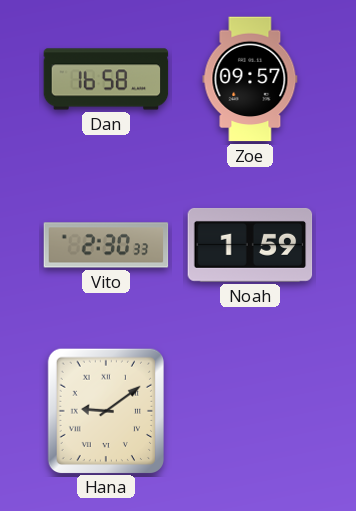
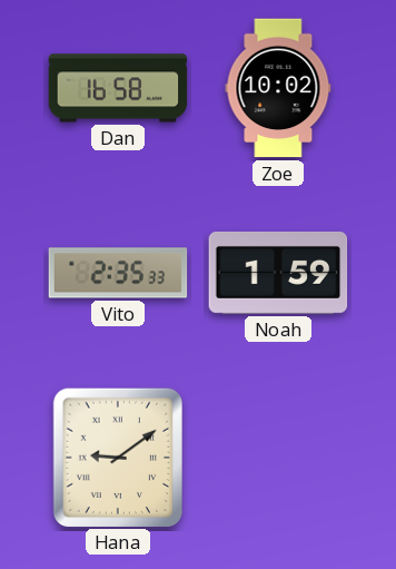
Zoe: 09:57 -> 10:02
Vito: 2:30 -> 2:35
